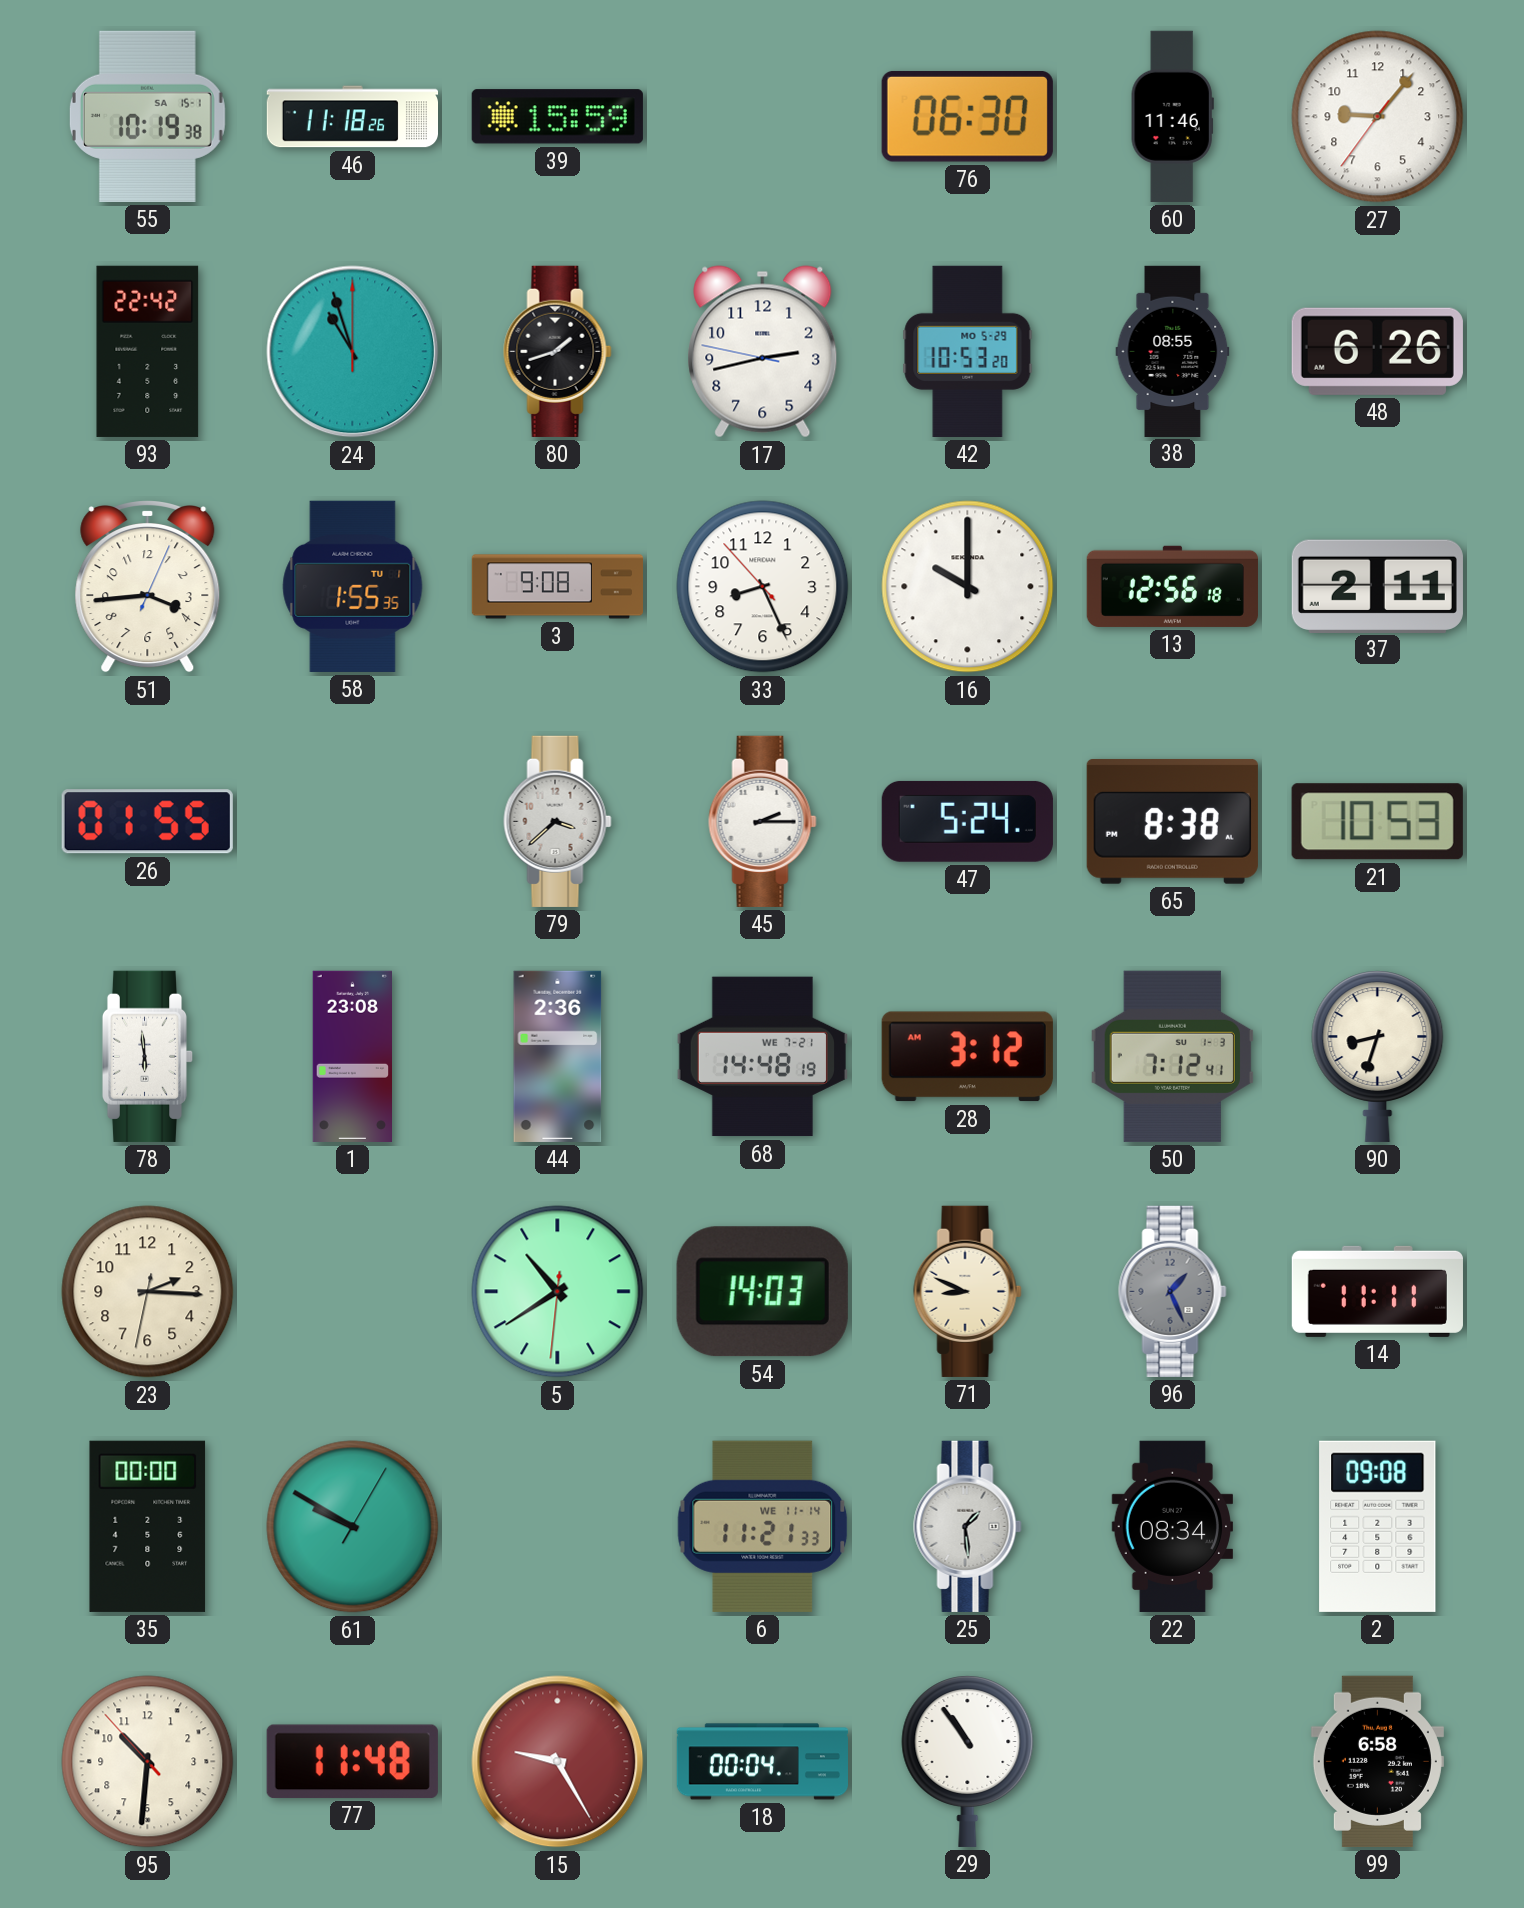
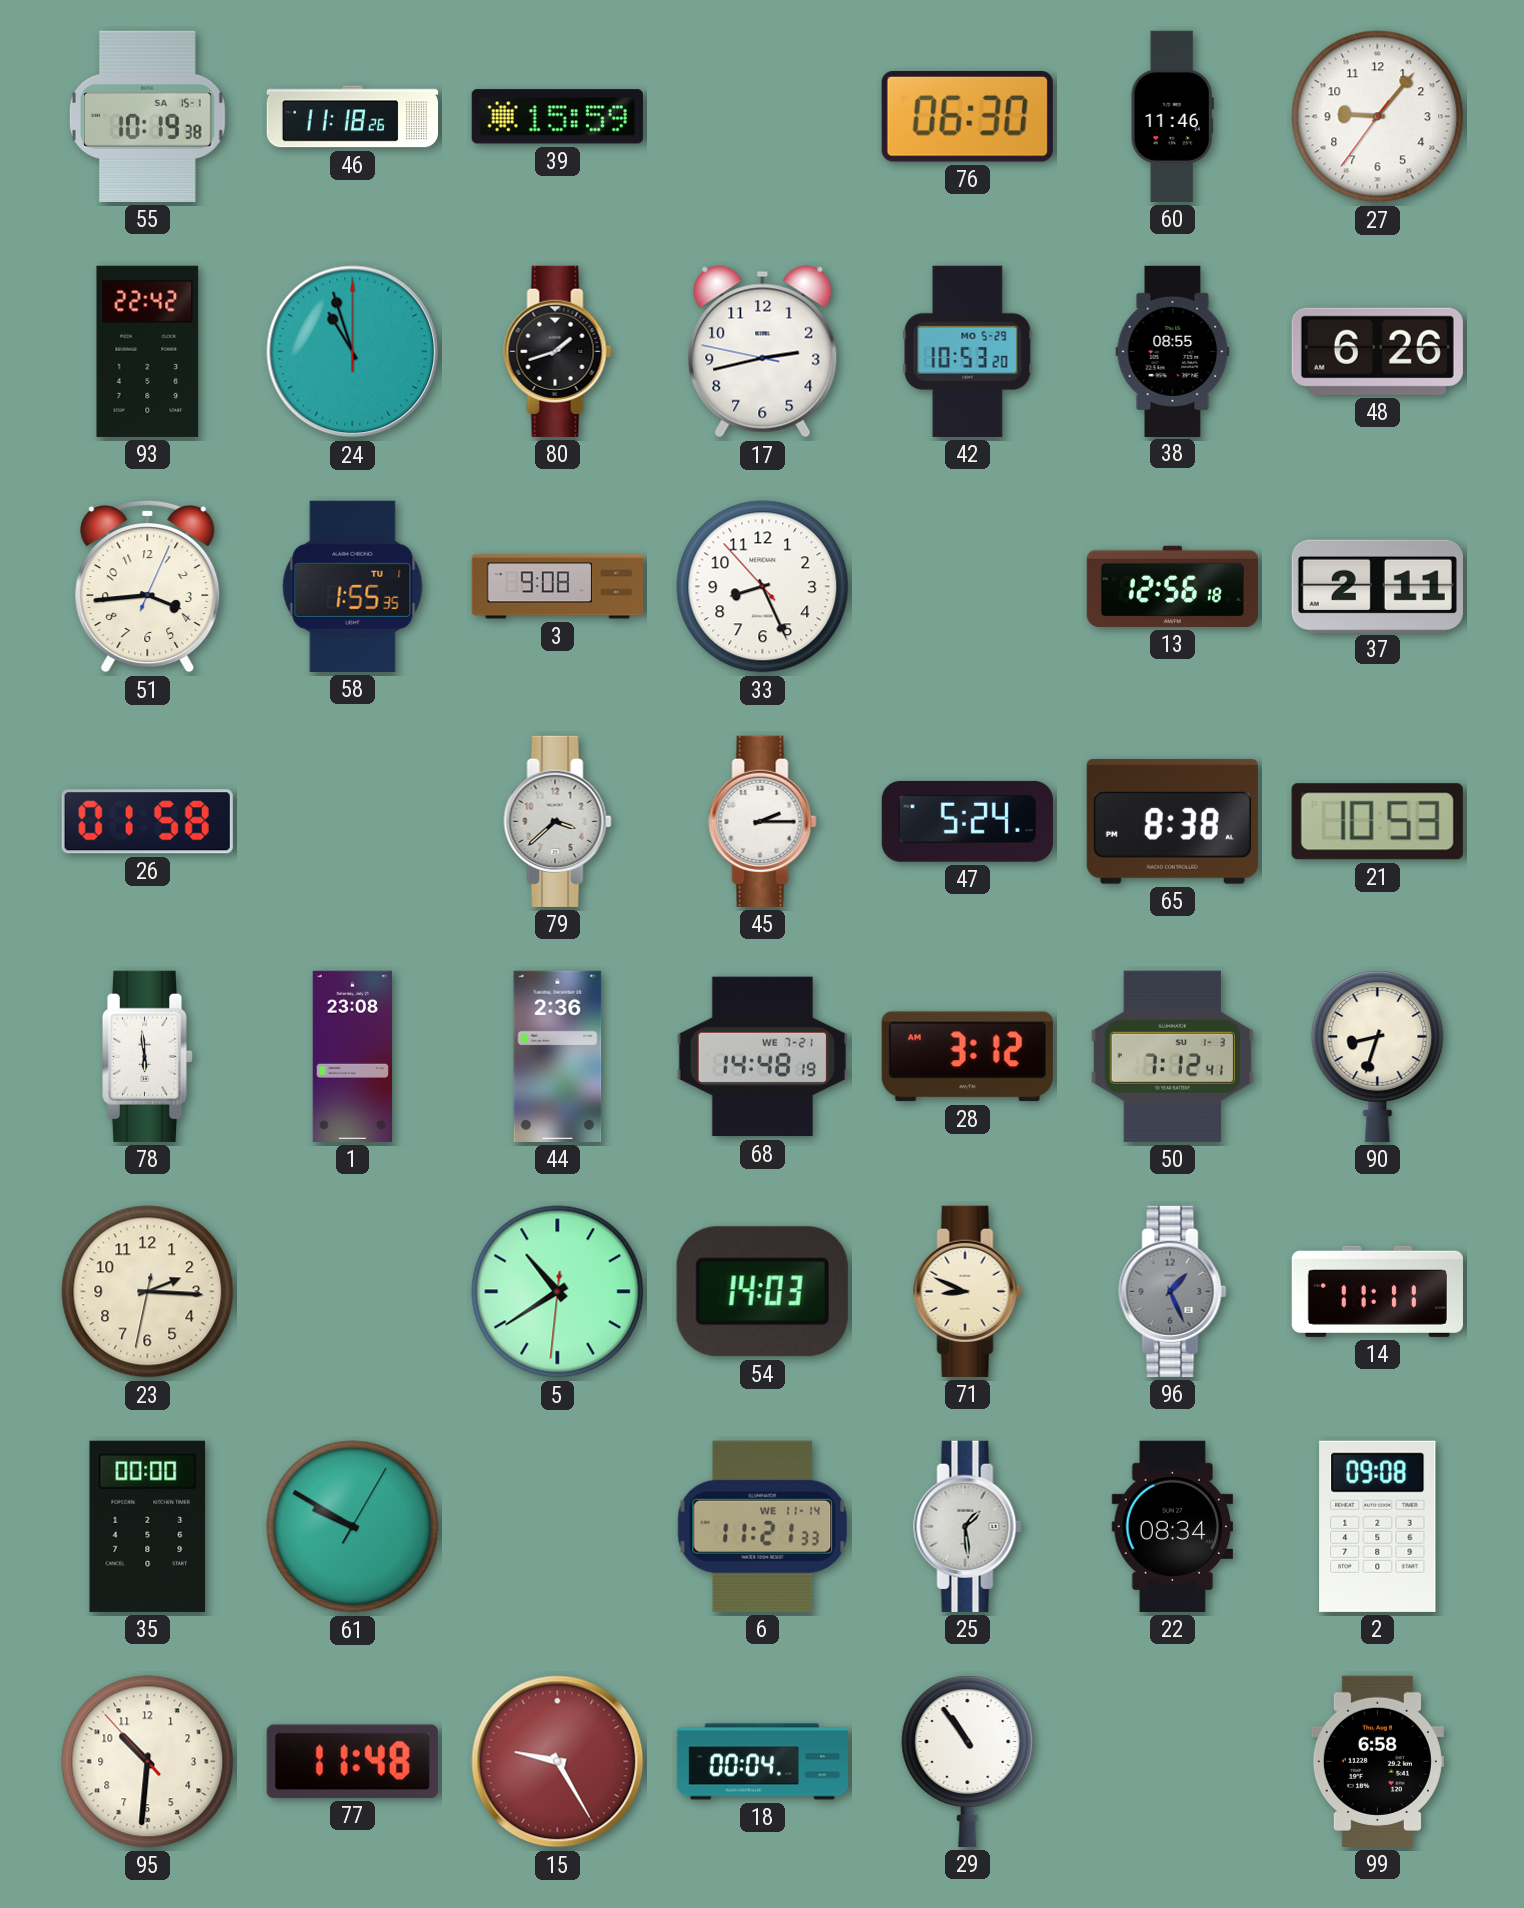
16: 10:00 -> none
26: 01:55 -> 01:58
